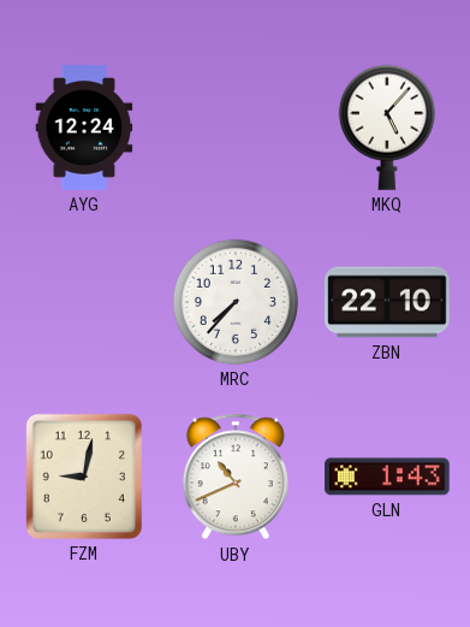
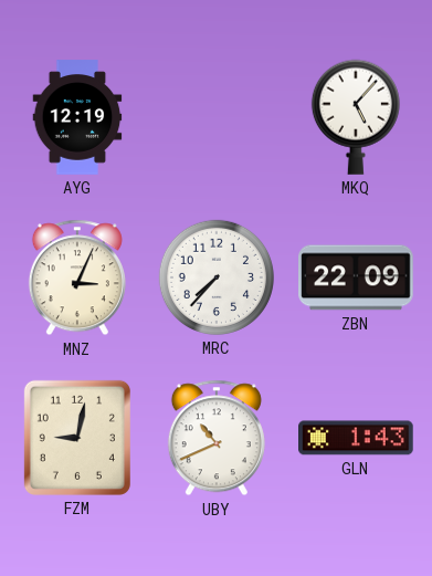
AYG: 12:24 -> 12:19
MNZ: none -> 3:04
ZBN: 22:10 -> 22:09
